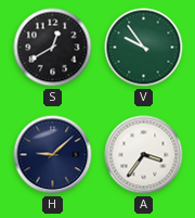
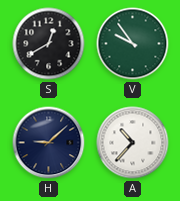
A: 3:36 -> 10:37
